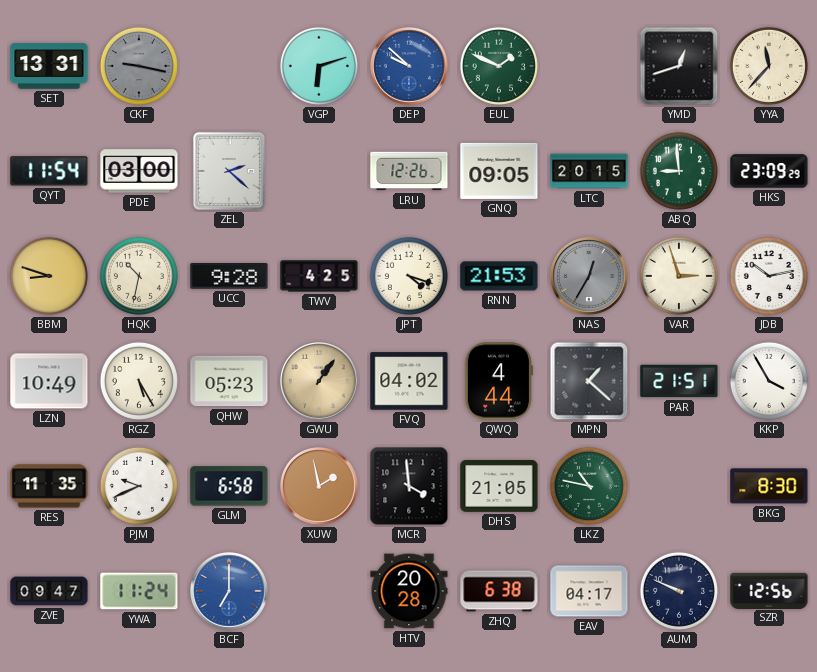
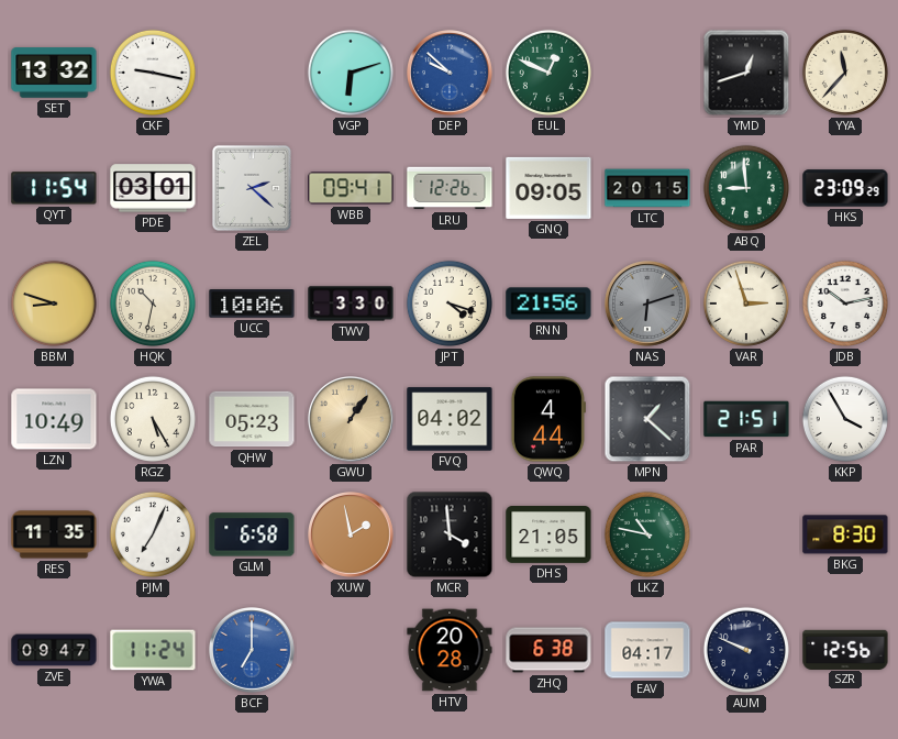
SET: 13:31 -> 13:32
CKF dial: grey -> white
EUL: 1:49 -> 12:49
PDE: 03:00 -> 03:01
WBB: none -> 09:41
UCC: 9:28 -> 10:06
TWV: 4:25 -> 3:30
RNN: 21:53 -> 21:56
NAS: 12:35 -> 6:12
PJM: 9:41 -> 7:04
